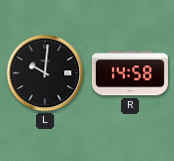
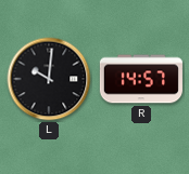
R: 14:58 -> 14:57
